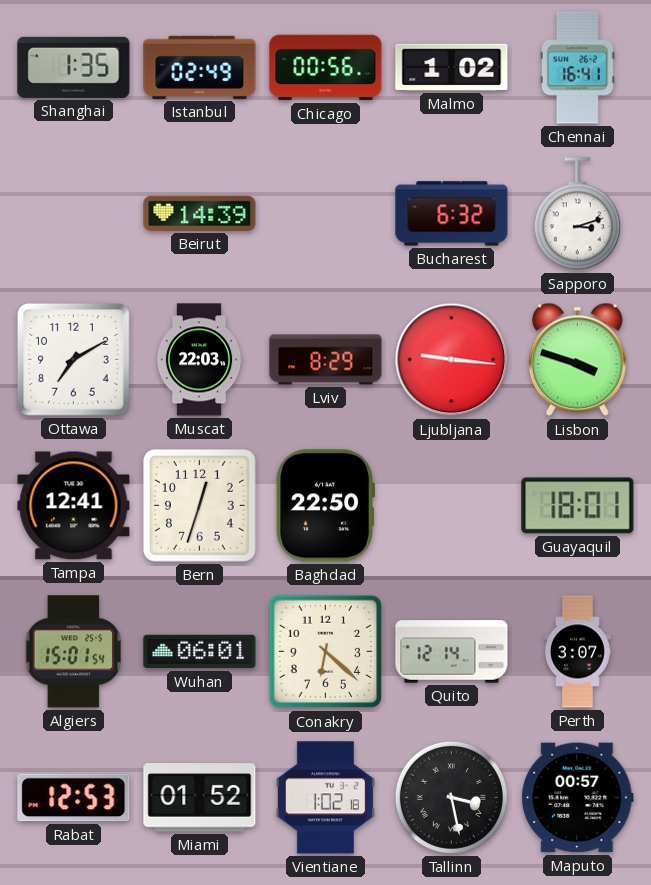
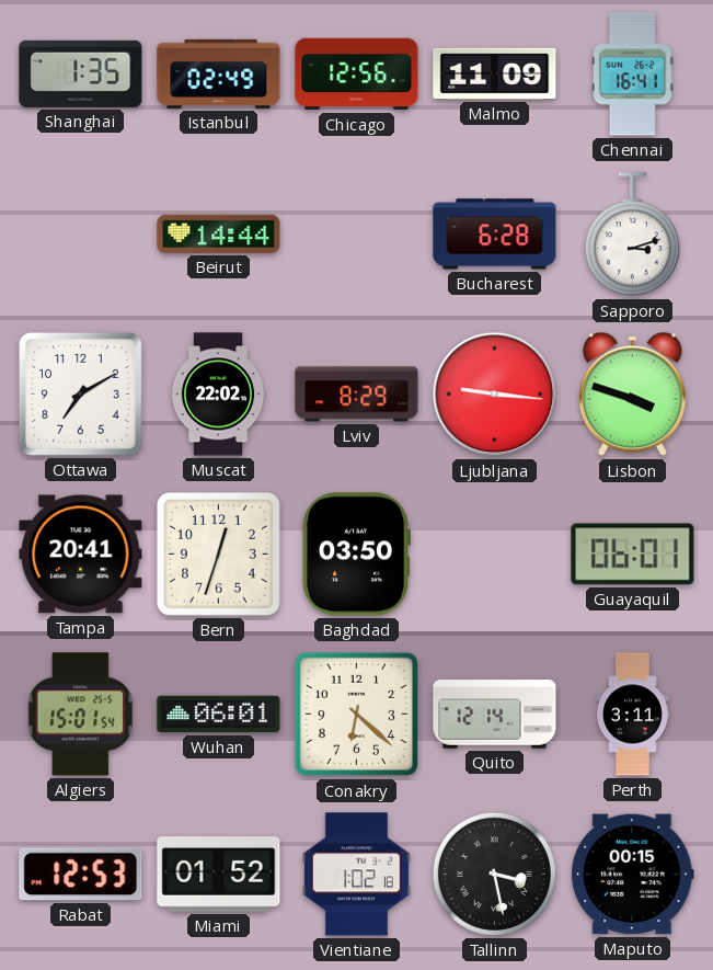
Chicago: 00:56 -> 12:56
Malmo: 1:02 -> 11:09
Beirut: 14:39 -> 14:44
Bucharest: 6:32 -> 6:28
Muscat: 22:03 -> 22:02
Tampa: 12:41 -> 20:41
Baghdad: 22:50 -> 03:50
Guayaquil: 18:01 -> 06:01
Perth: 3:07 -> 3:11
Maputo: 00:57 -> 00:15
